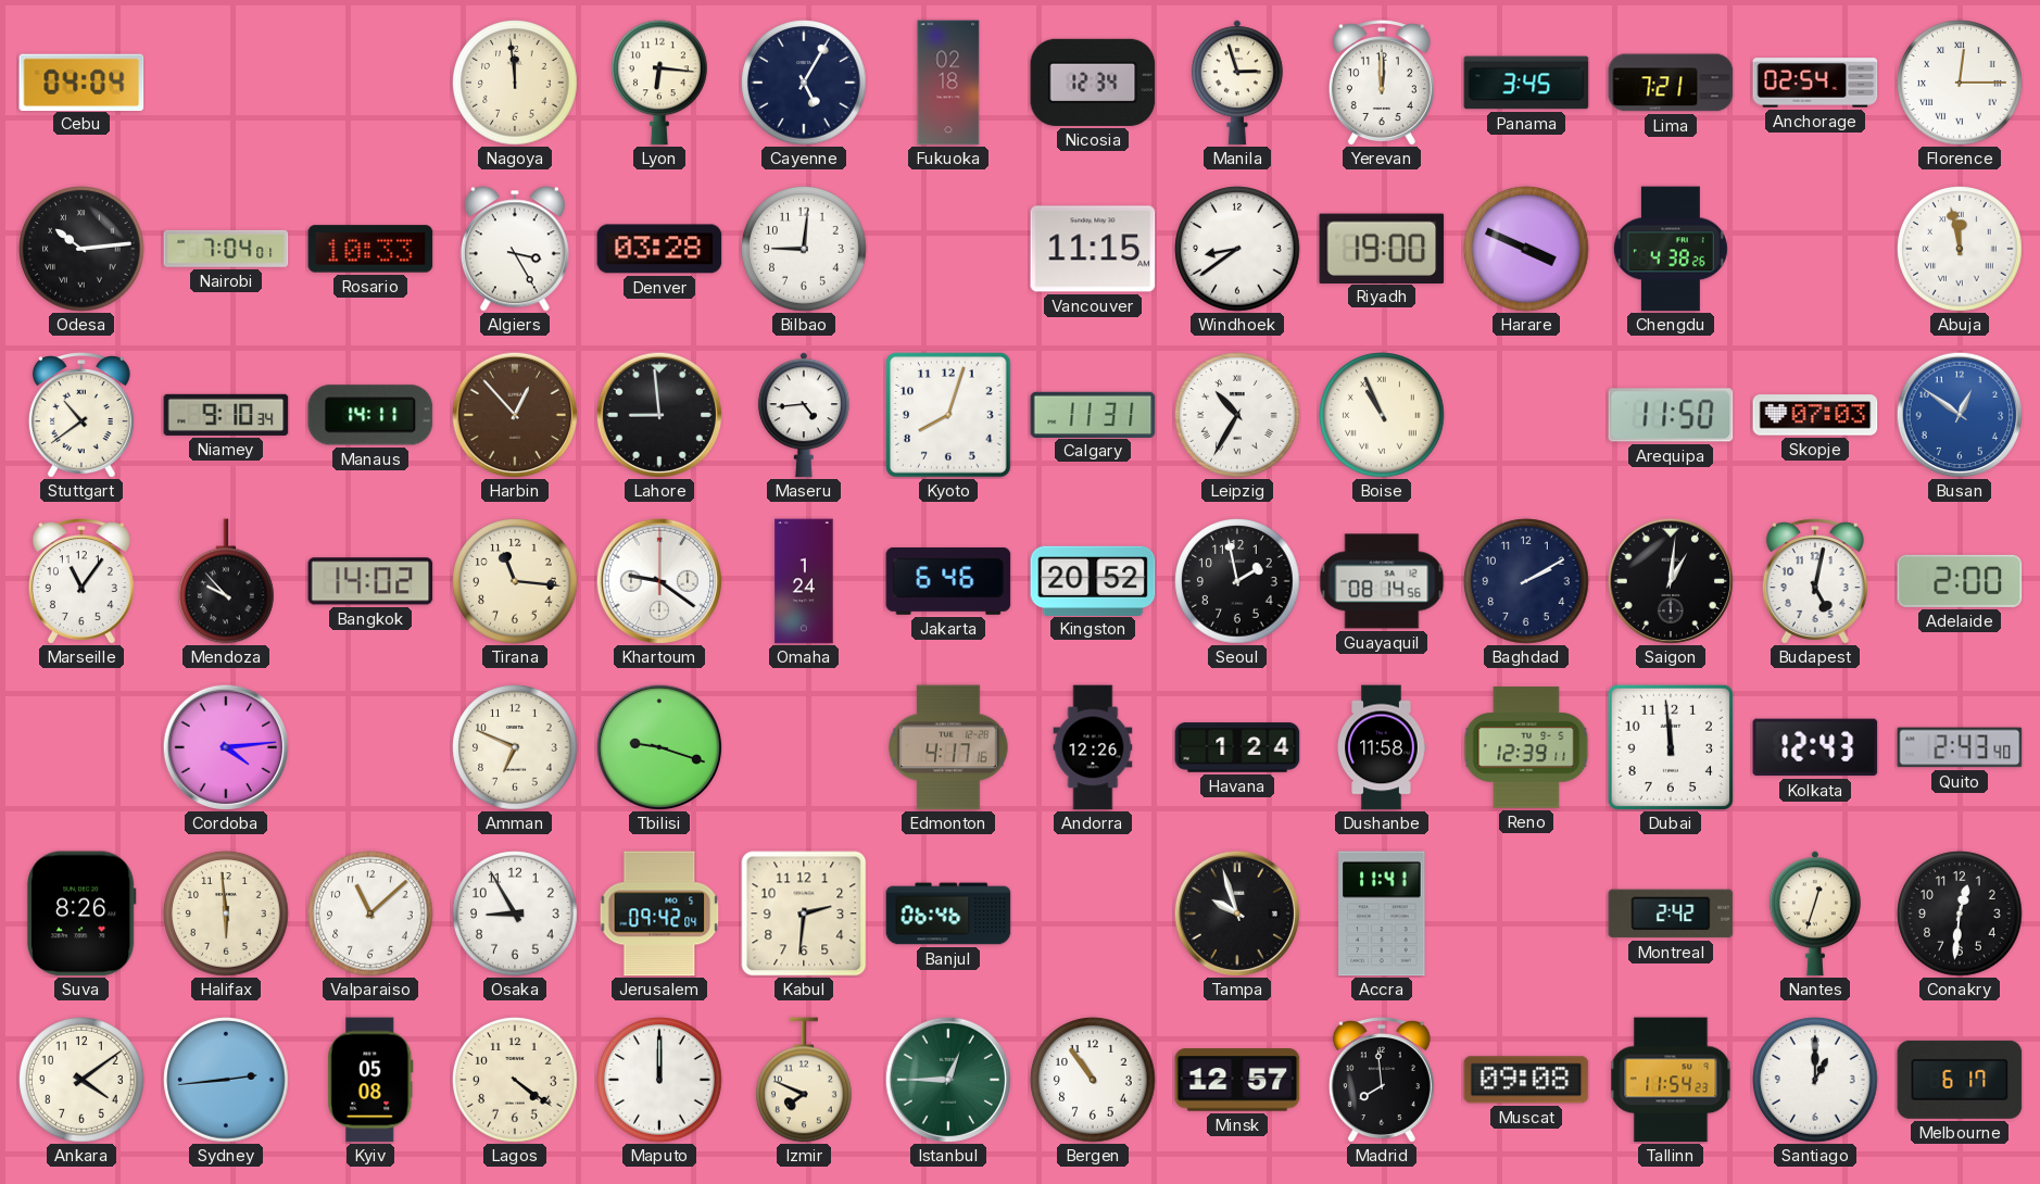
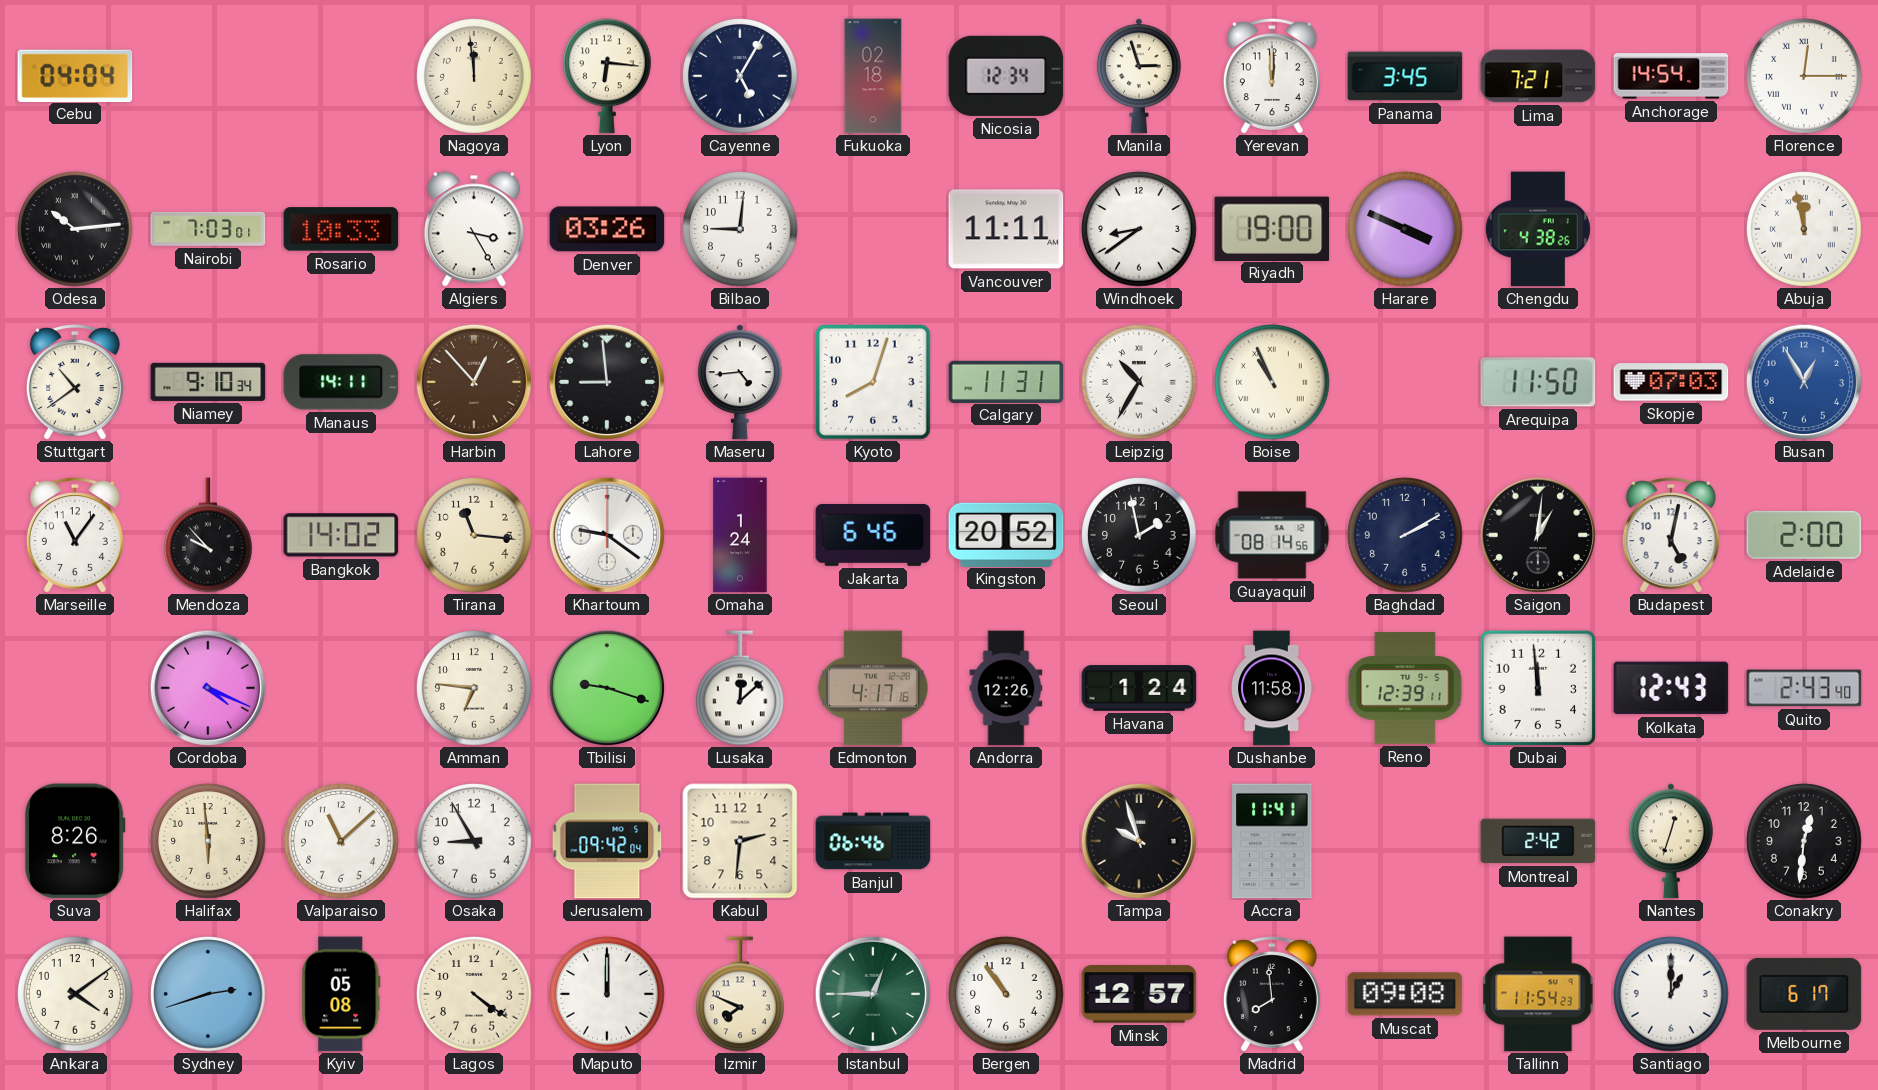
Anchorage: 02:54 -> 14:54
Nairobi: 7:04 -> 7:03
Denver: 03:28 -> 03:26
Vancouver: 11:15 -> 11:11
Busan: 12:51 -> 12:55
Cordoba: 4:14 -> 4:19
Amman: 6:49 -> 6:46
Lusaka: none -> 12:08
Sydney: 2:44 -> 2:42
